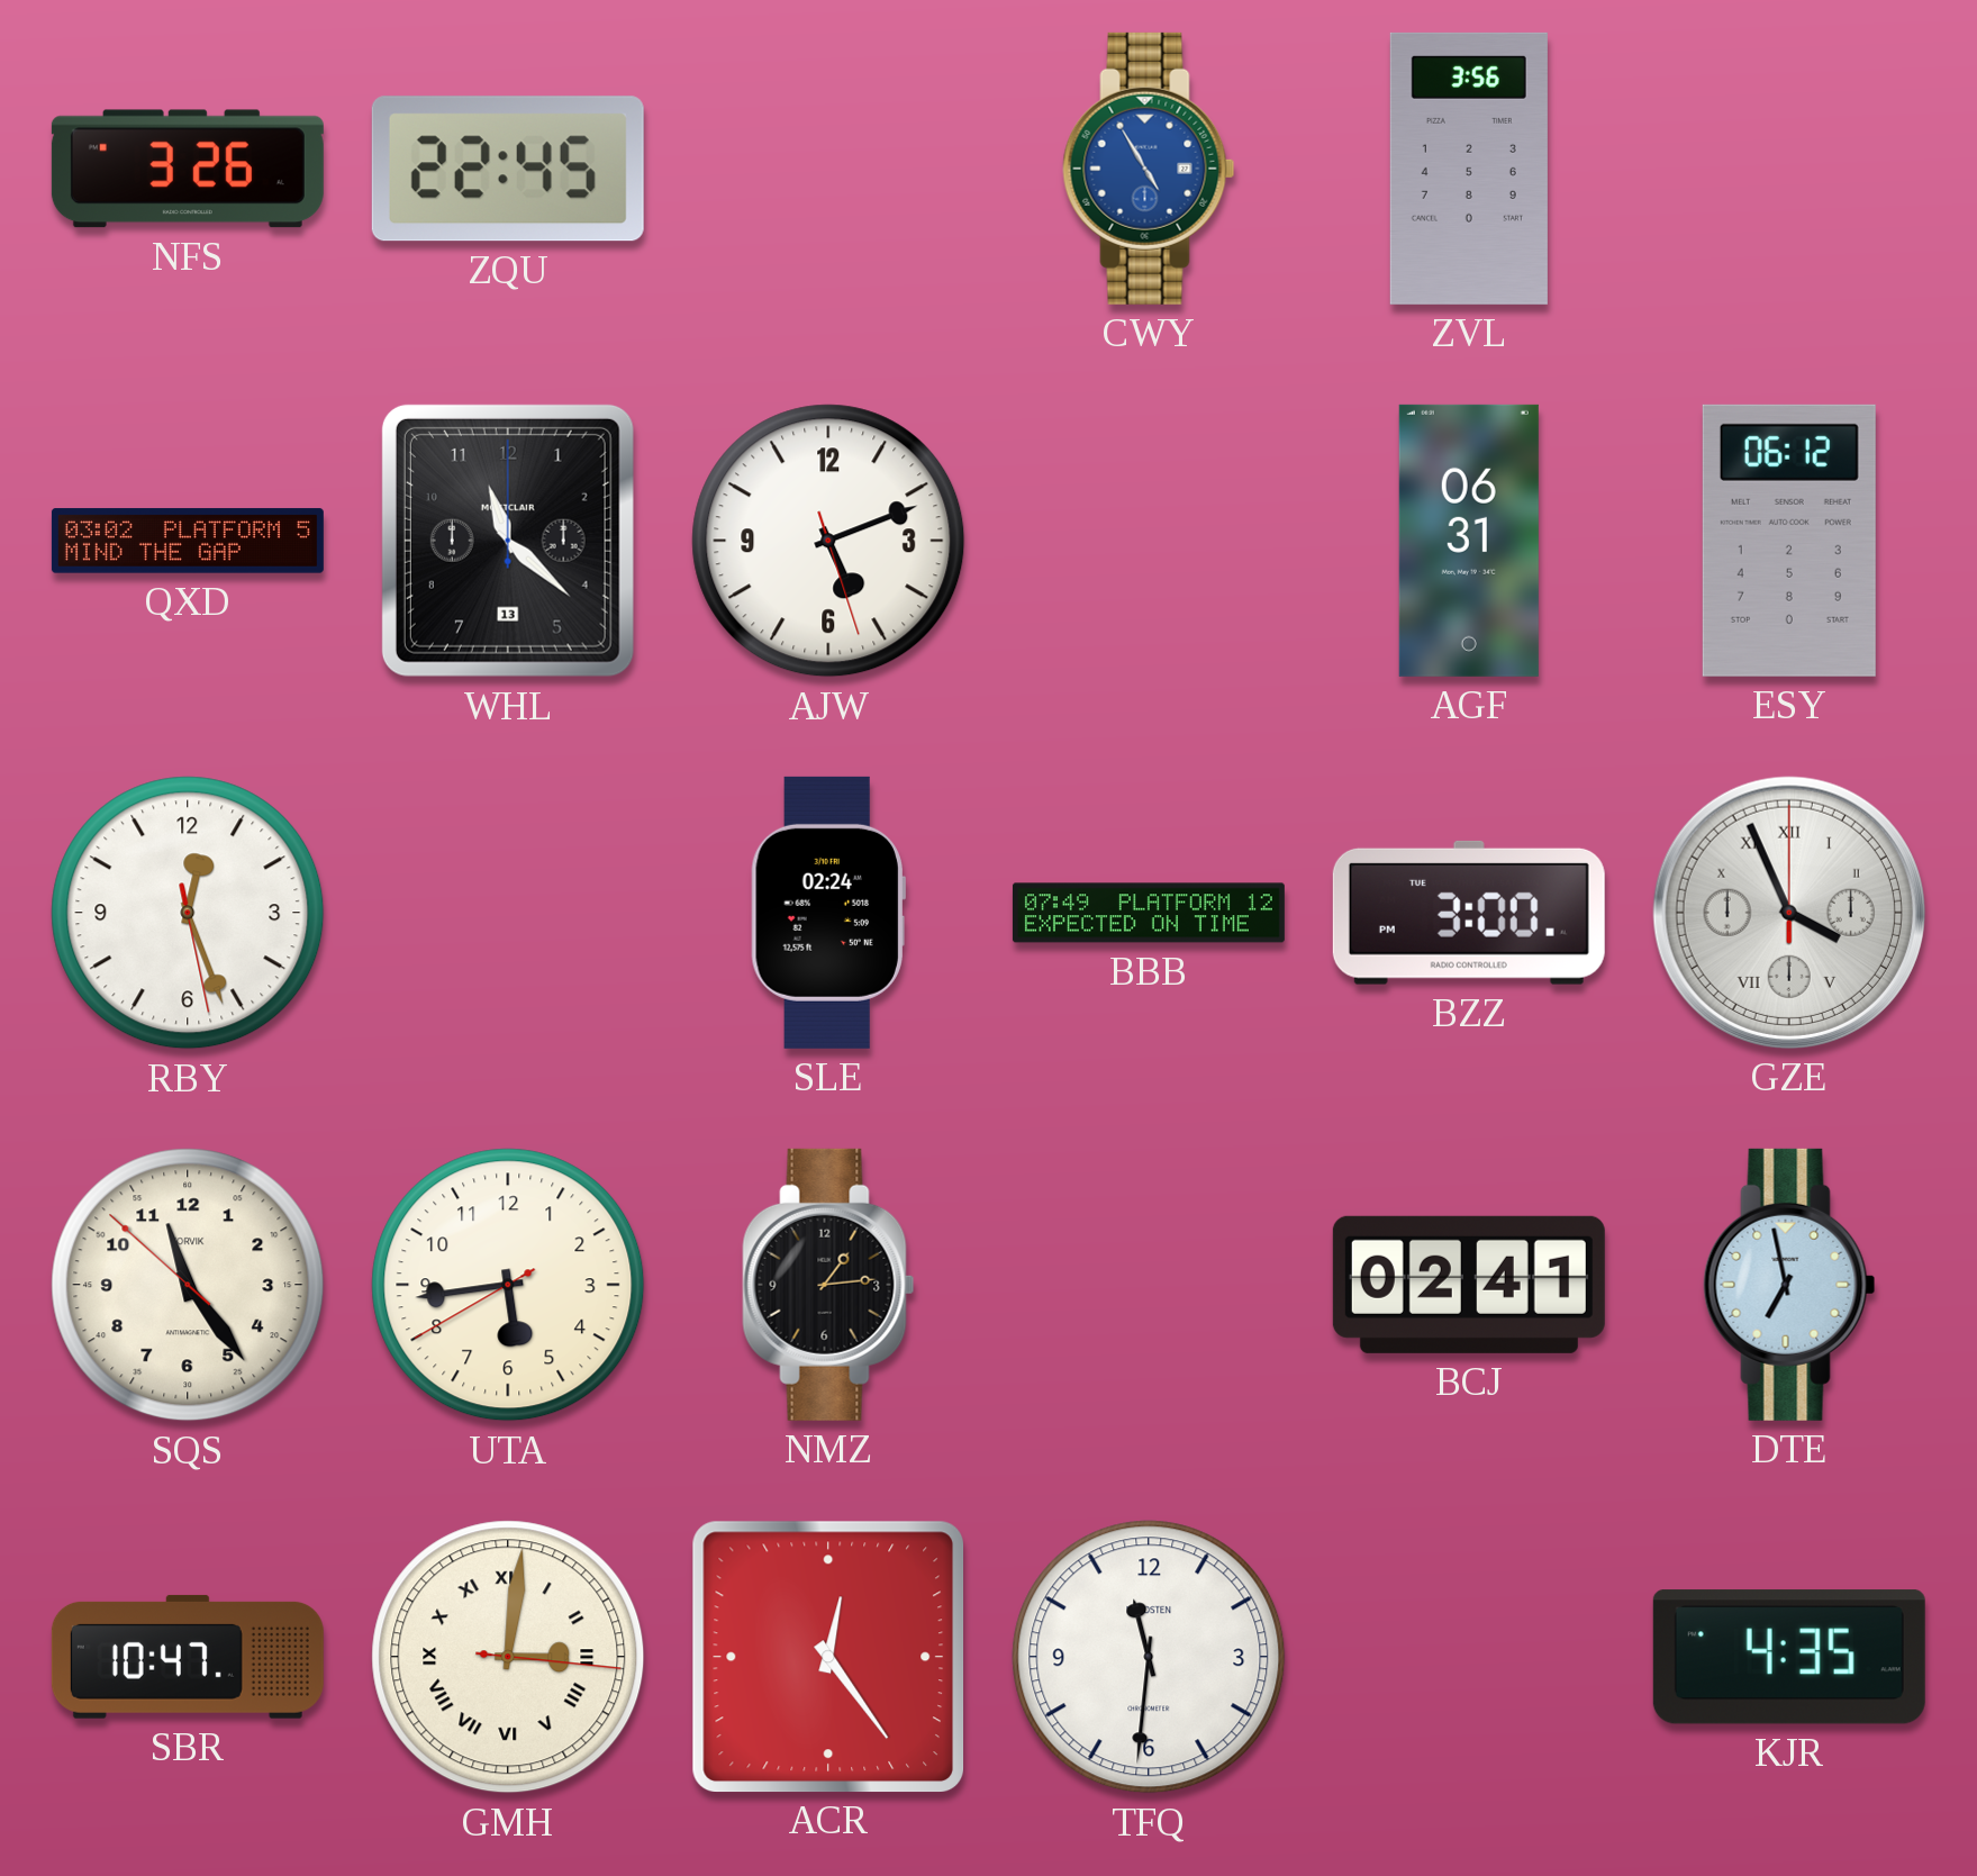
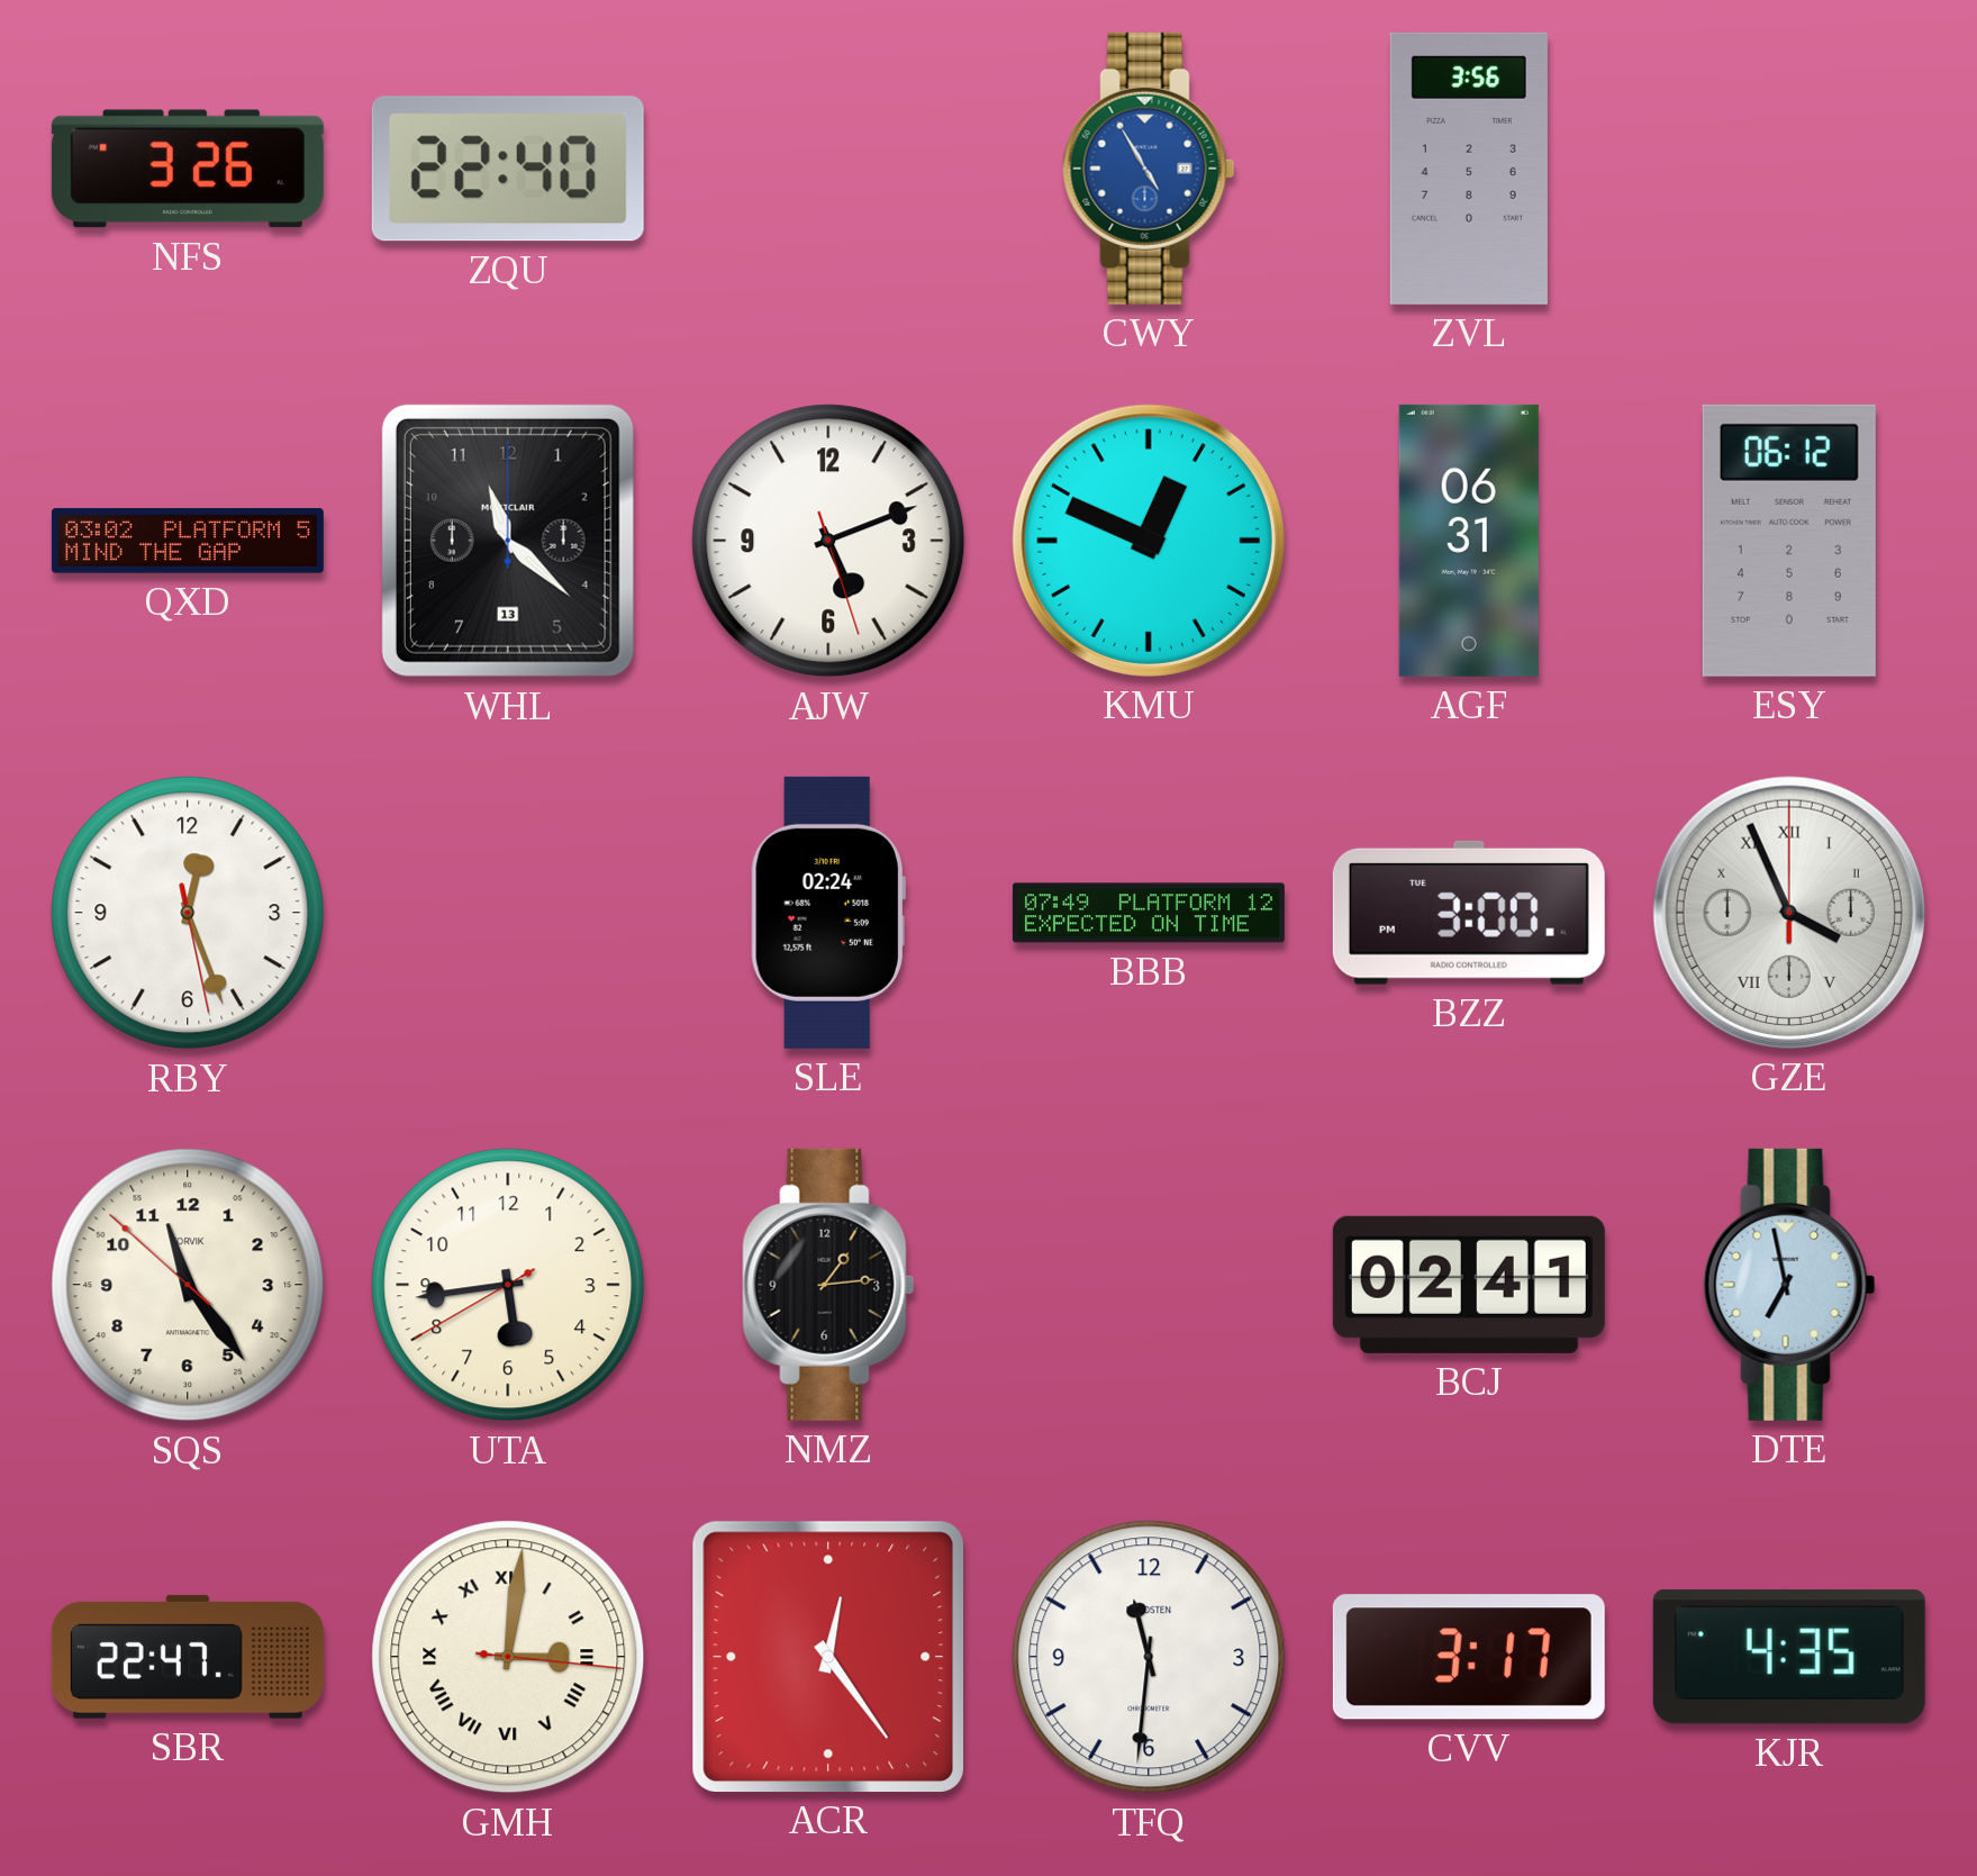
ZQU: 22:45 -> 22:40
KMU: none -> 12:49
SBR: 10:47 -> 22:47
CVV: none -> 3:17
